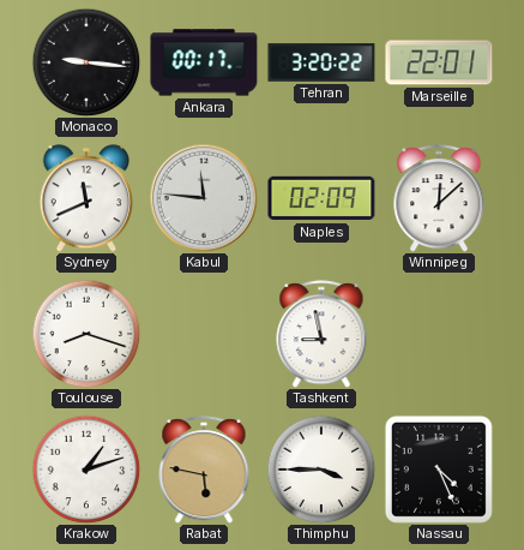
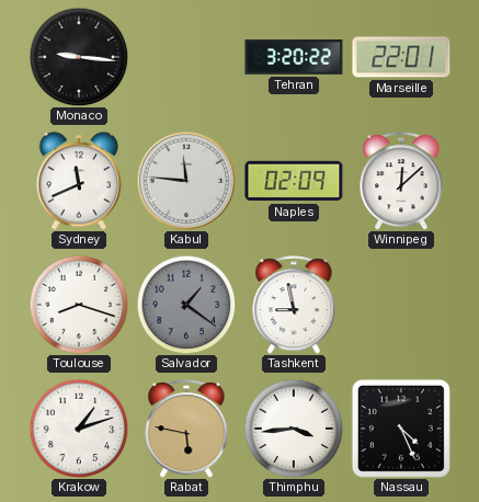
Ankara: 00:17 -> none
Salvador: none -> 1:21
Thimphu: 3:45 -> 3:44
